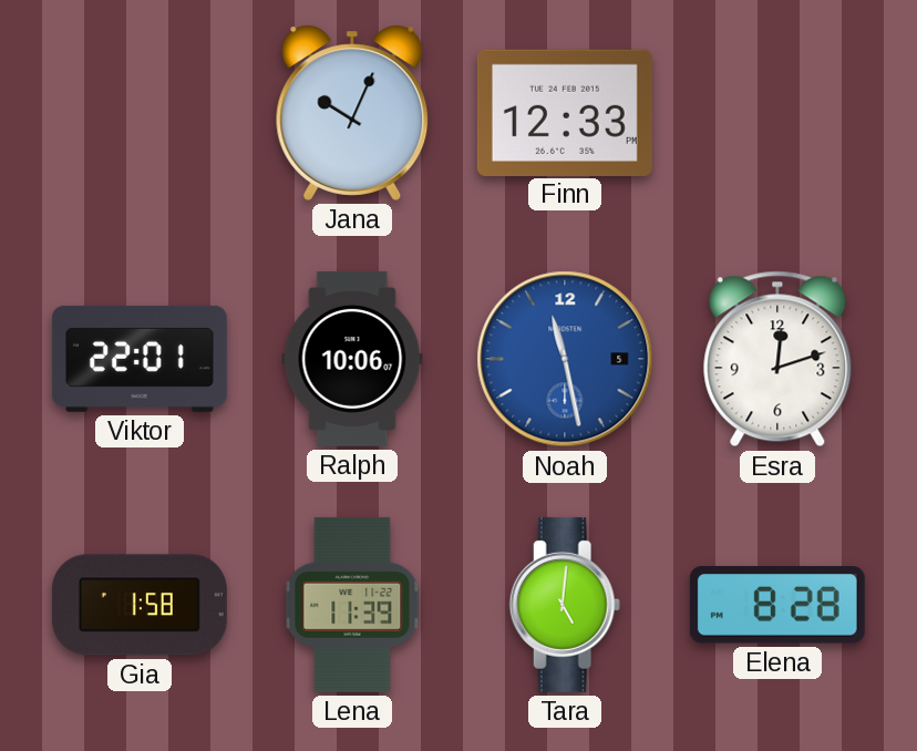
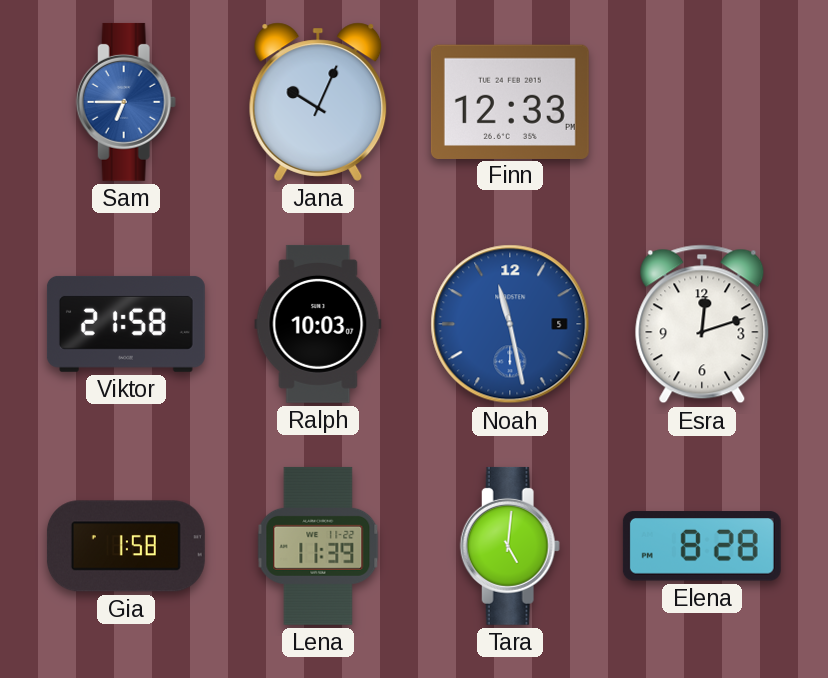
Sam: none -> 6:45
Viktor: 22:01 -> 21:58
Ralph: 10:06 -> 10:03
